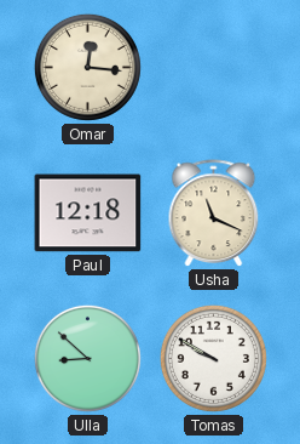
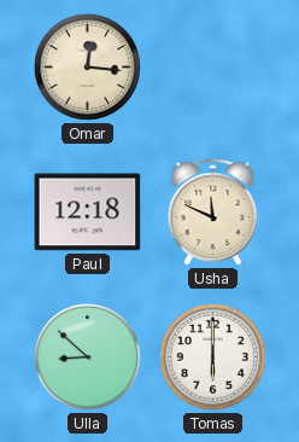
Usha: 11:19 -> 11:49
Tomas: 9:50 -> 6:00
